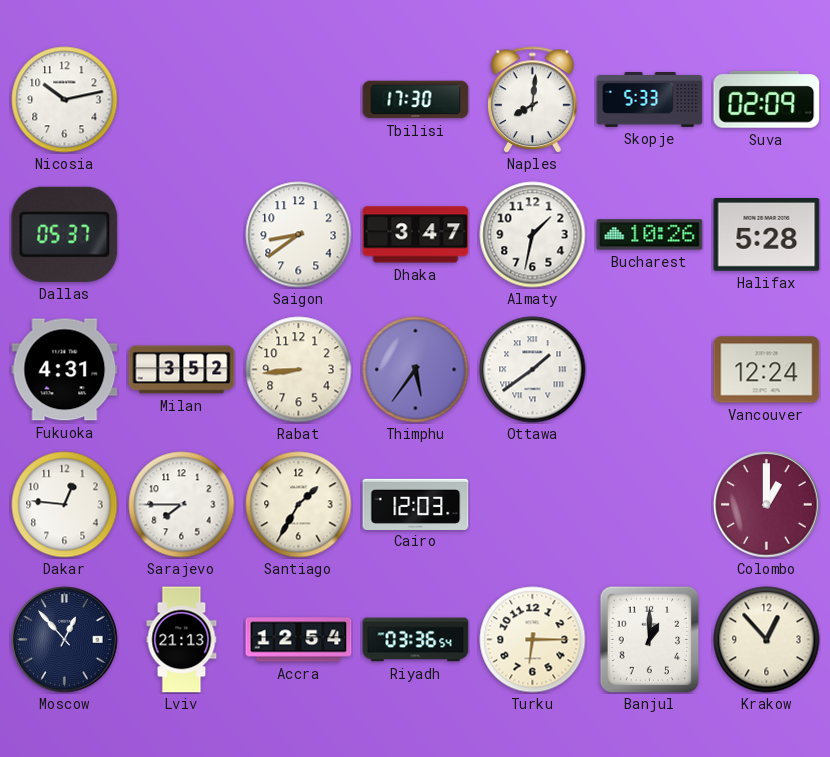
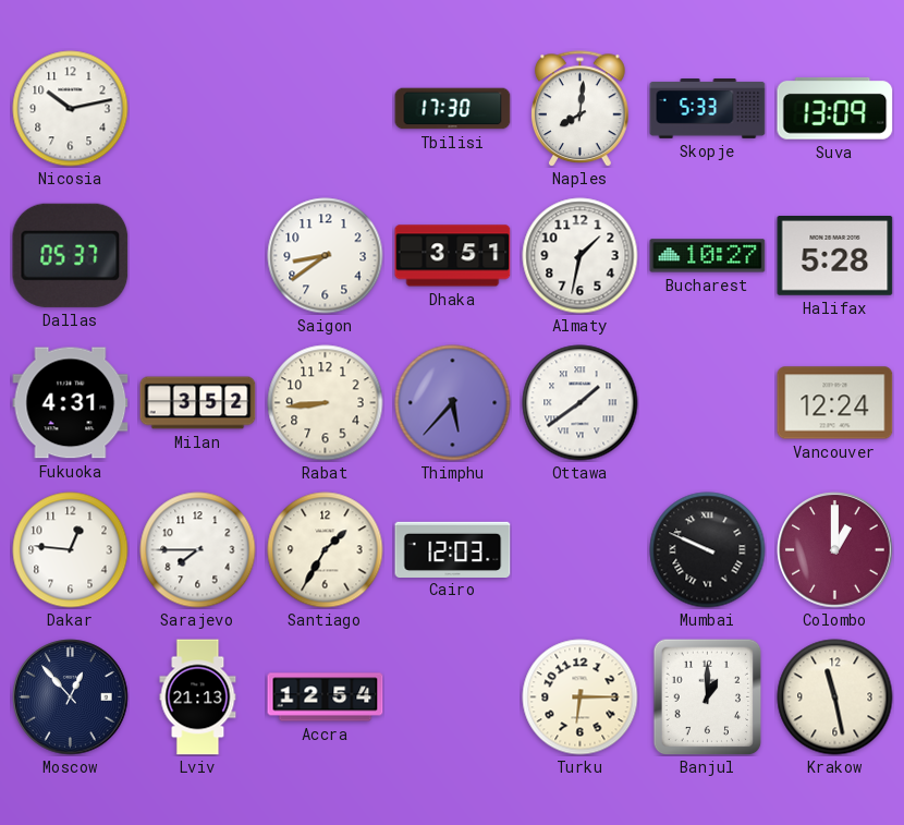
Suva: 02:09 -> 13:09
Dhaka: 3:47 -> 3:51
Bucharest: 10:26 -> 10:27
Thimphu: 5:36 -> 5:37
Mumbai: none -> 9:49
Riyadh: 03:36 -> none
Krakow: 12:53 -> 11:28
